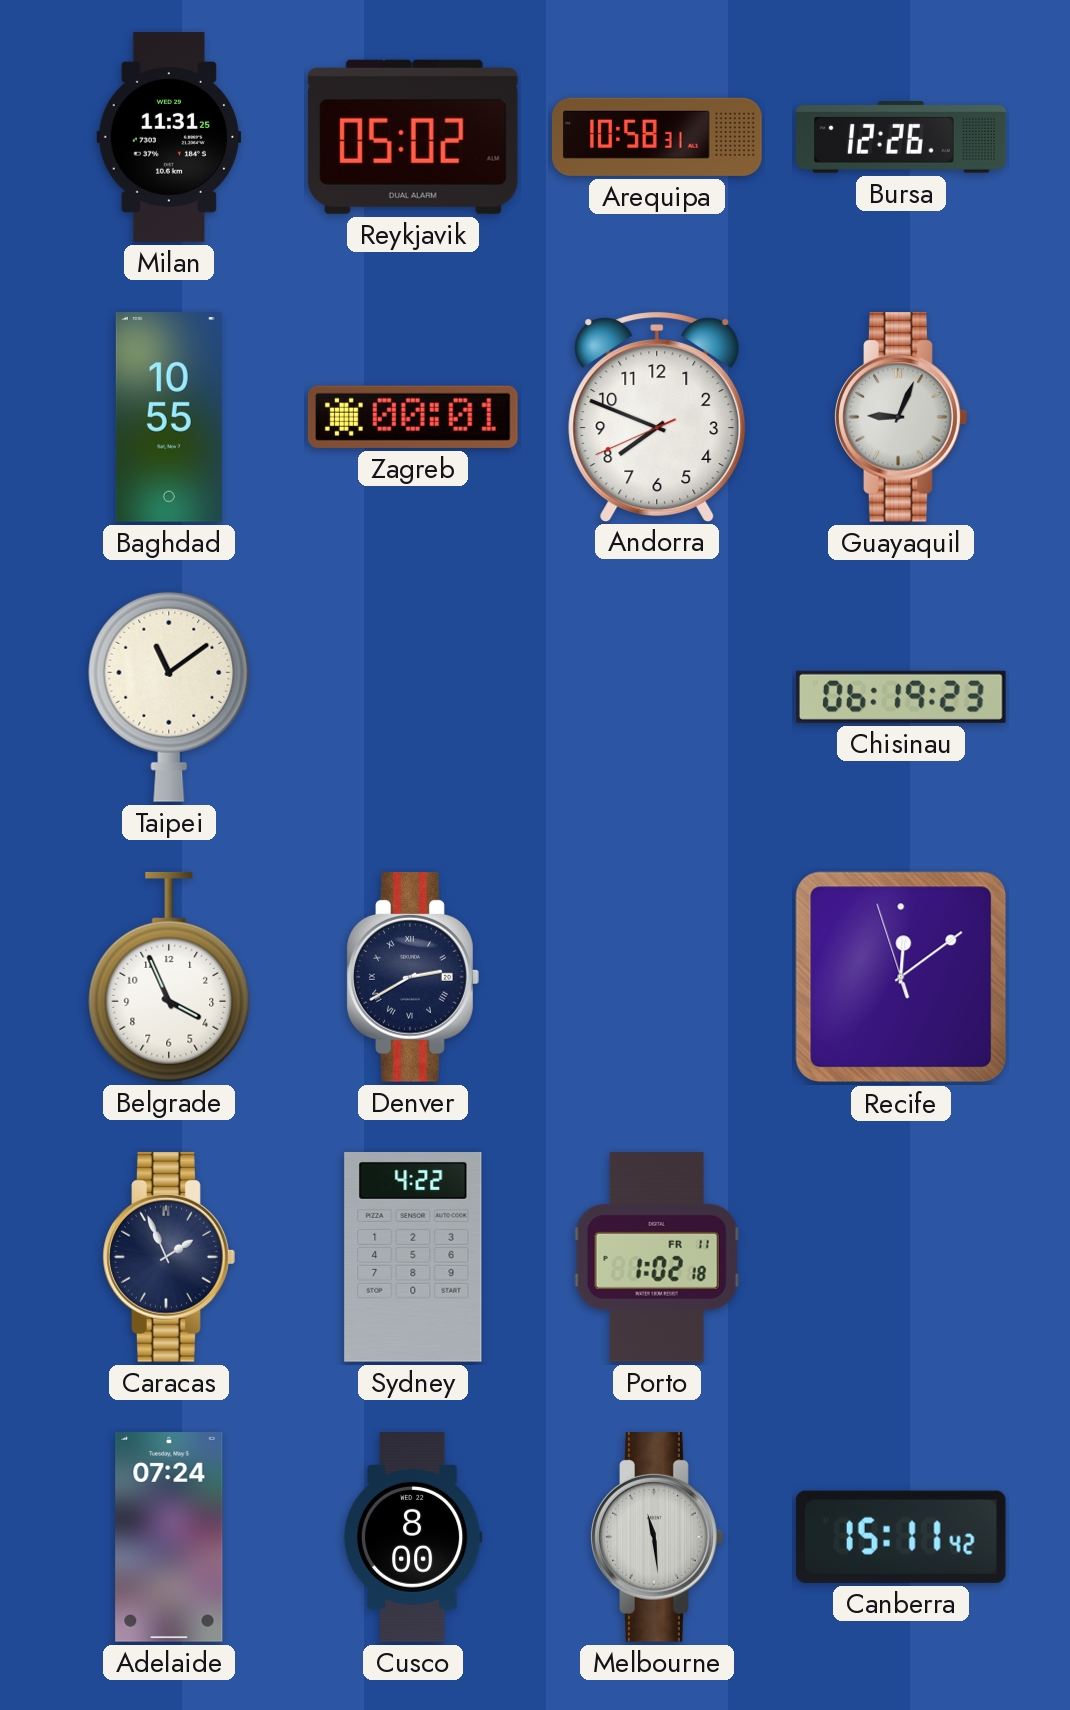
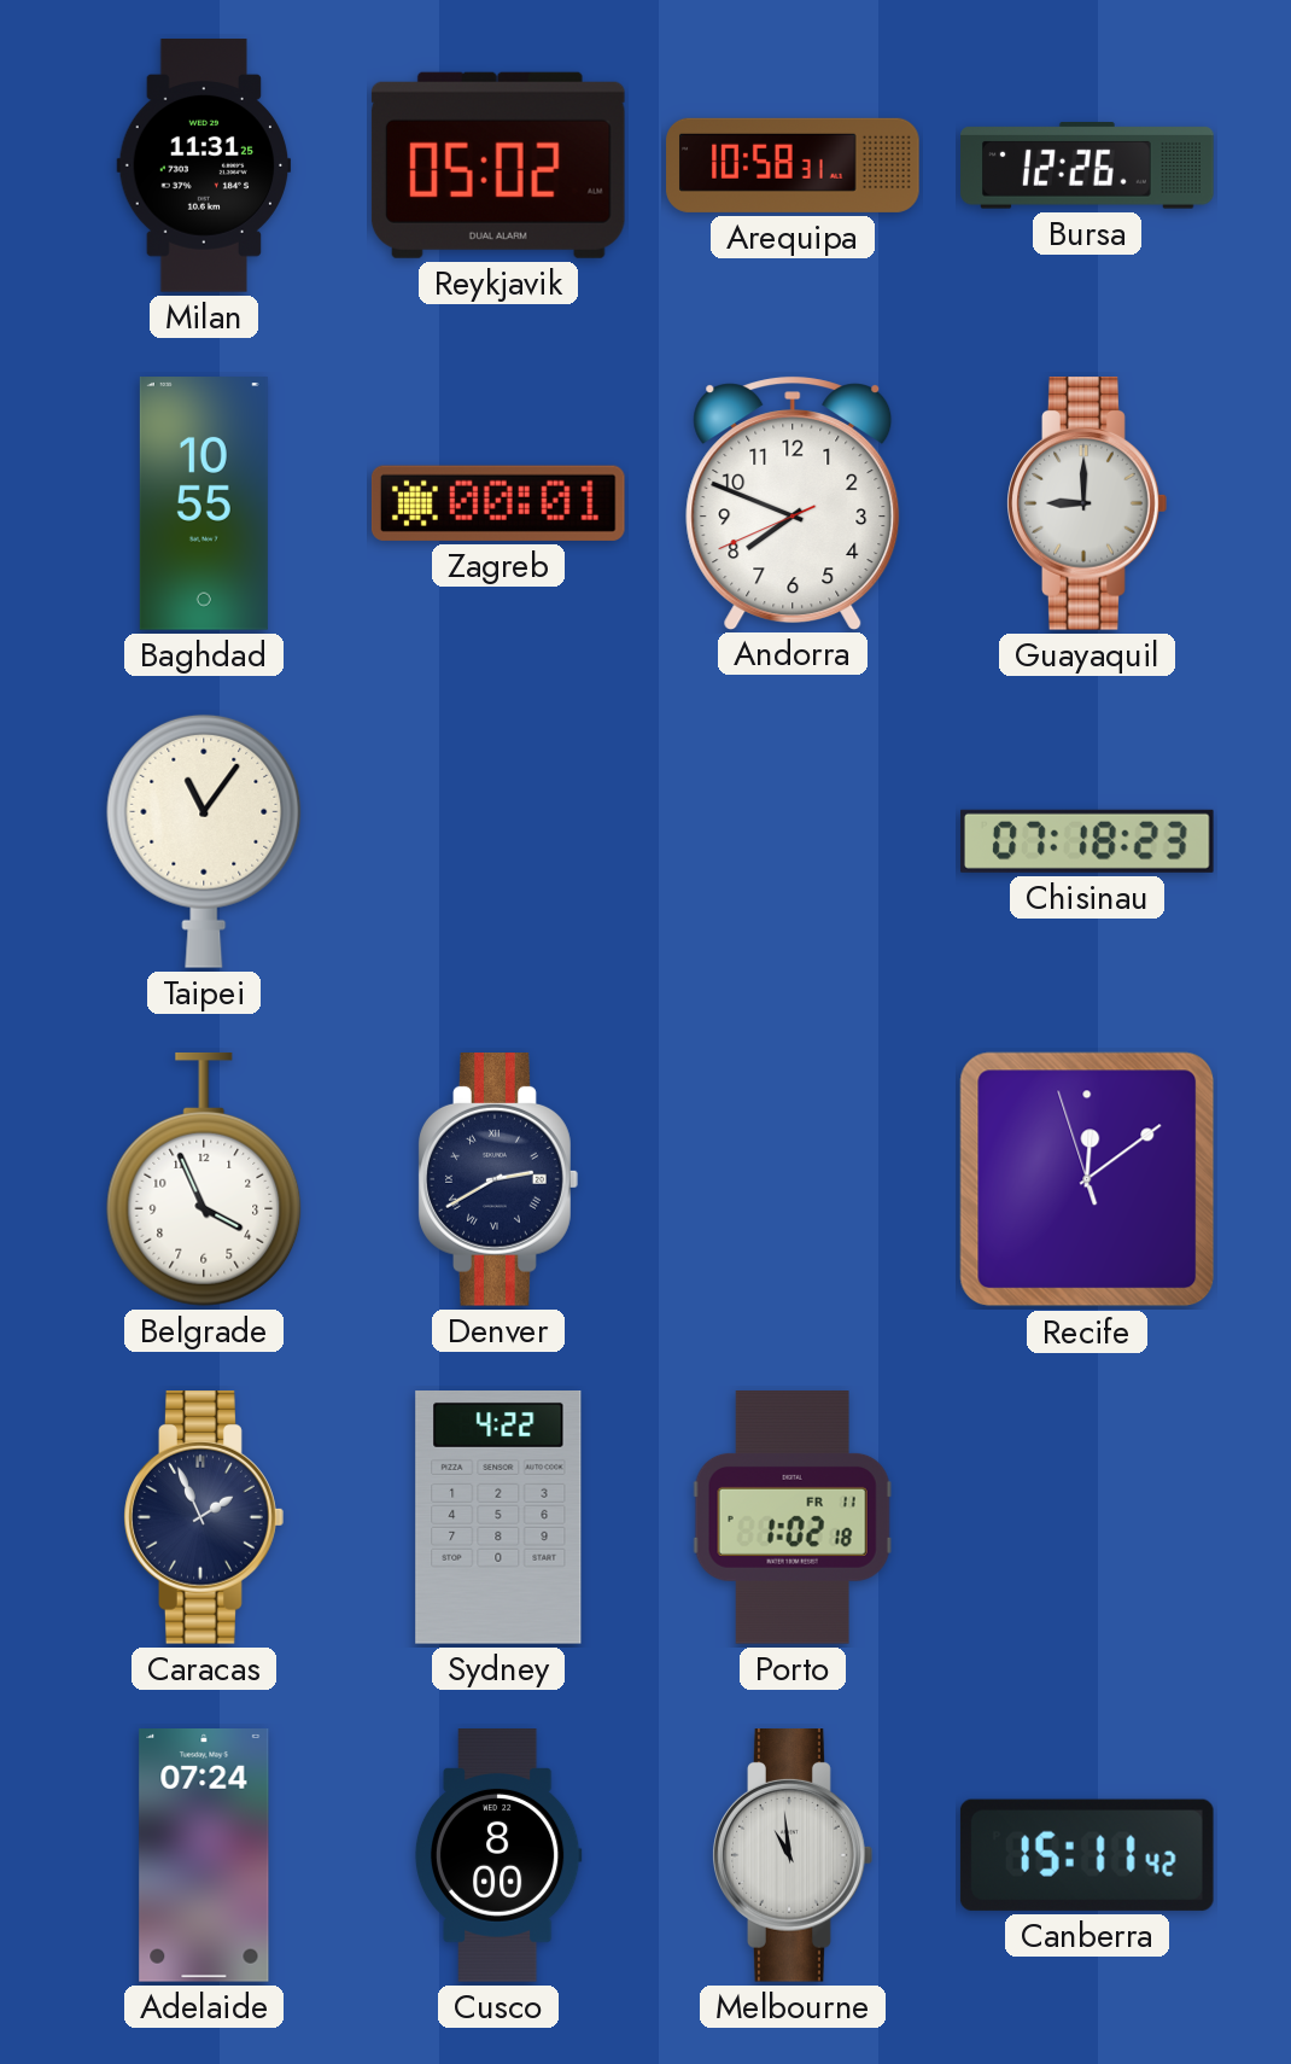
Guayaquil: 9:04 -> 9:00
Taipei: 11:09 -> 11:06
Chisinau: 06:19 -> 07:18
Melbourne: 11:29 -> 10:59
